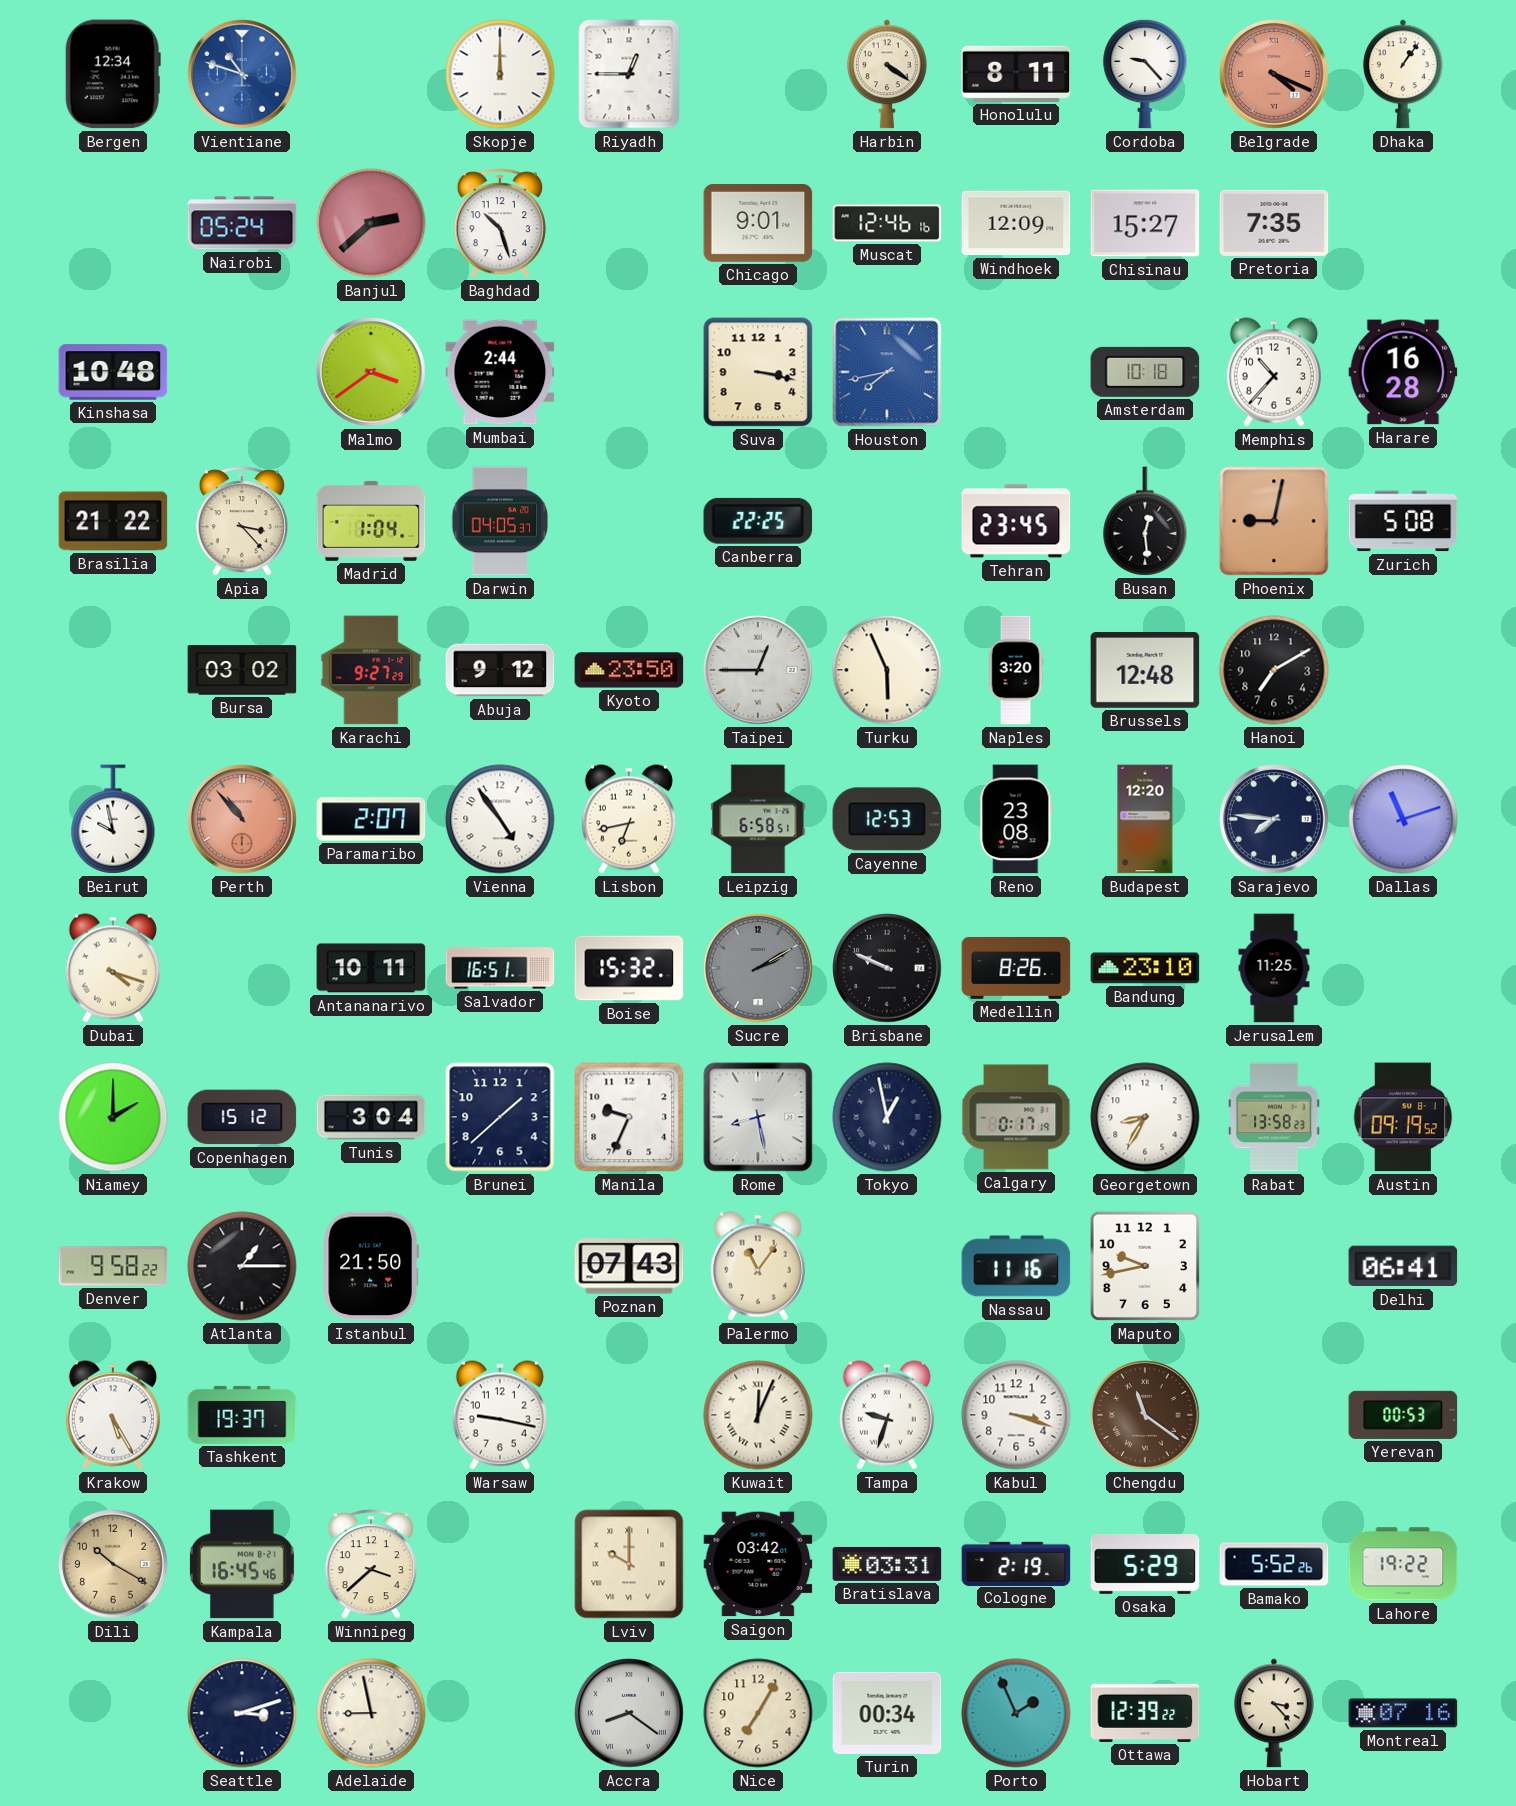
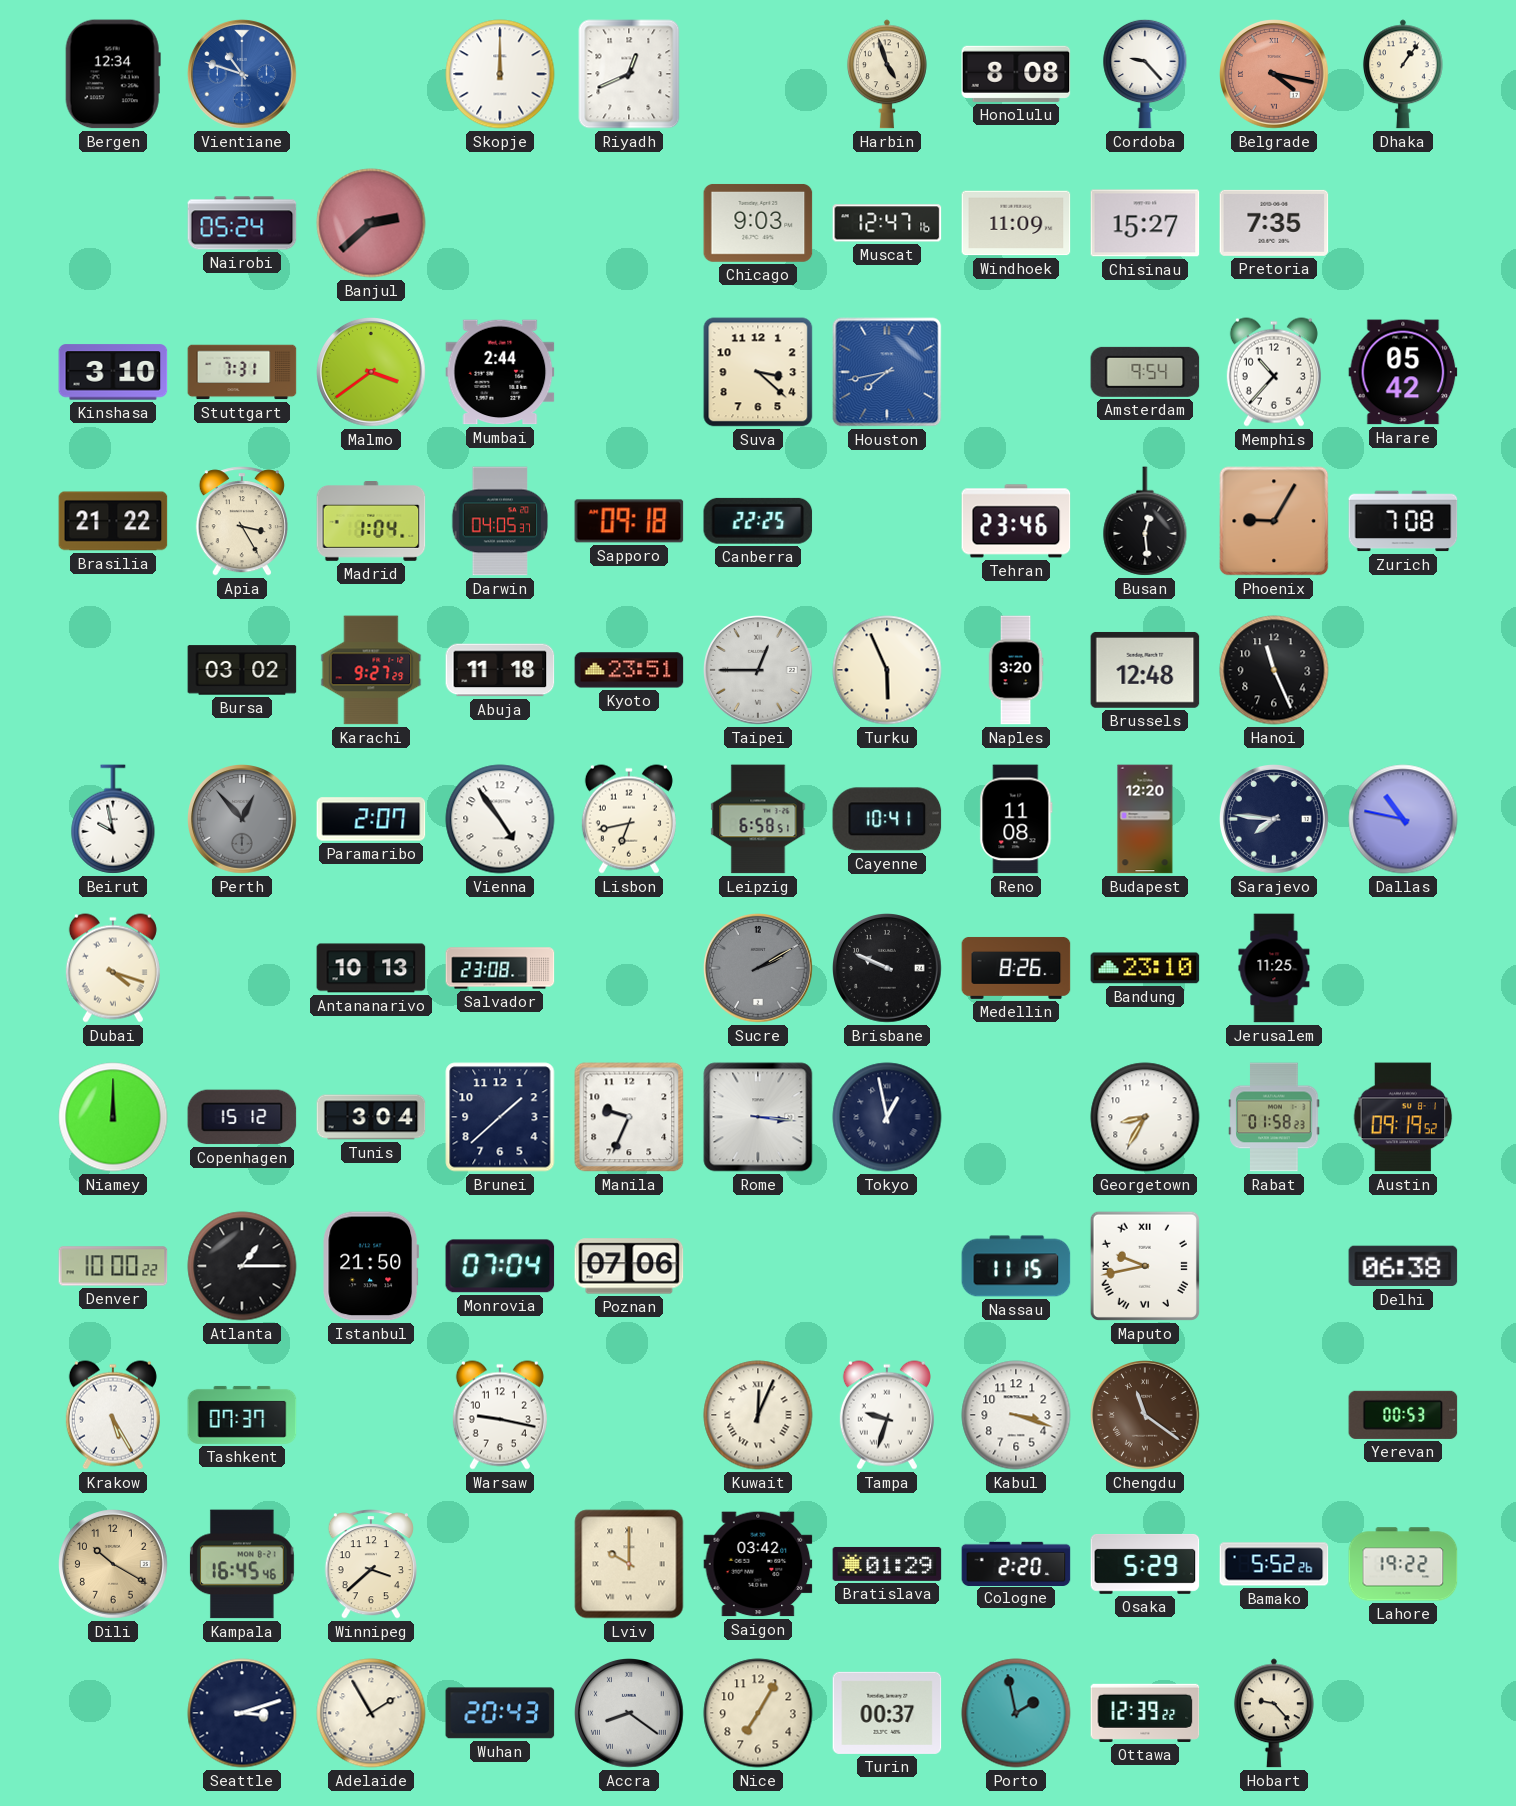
Riyadh: 12:45 -> 12:41
Harbin: 4:21 -> 4:57
Honolulu: 8:11 -> 8:08
Belgrade: 4:19 -> 4:17
Baghdad: 10:27 -> none
Chicago: 9:01 -> 9:03
Muscat: 12:46 -> 12:47
Windhoek: 12:09 -> 11:09
Kinshasa: 10:48 -> 3:10
Stuttgart: none -> 7:31
Suva: 3:17 -> 3:22
Amsterdam: 10:18 -> 9:54
Harare: 16:28 -> 05:42
Apia: 3:23 -> 3:25
Sapporo: none -> 09:18
Tehran: 23:45 -> 23:46
Phoenix: 9:02 -> 9:05
Zurich: 5:08 -> 7:08
Abuja: 9:12 -> 11:18
Kyoto: 23:50 -> 23:51
Hanoi: 7:10 -> 11:26
Perth: 10:53 -> 12:53
Perth dial: salmon -> grey
Cayenne: 12:53 -> 10:41
Reno: 23:08 -> 11:08
Dallas: 11:12 -> 10:47
Antananarivo: 10:11 -> 10:13
Salvador: 16:51 -> 23:08
Boise: 15:32 -> none
Niamey: 2:00 -> 12:00
Rome: 8:28 -> 3:16
Calgary: 0:17 -> none
Rabat: 13:58 -> 01:58
Denver: 9:58 -> 10:00
Monrovia: none -> 07:04
Poznan: 07:43 -> 07:06
Palermo: 11:06 -> none
Nassau: 11:16 -> 11:15
Maputo numerals: Arabic -> Roman
Delhi: 06:41 -> 06:38
Tashkent: 19:37 -> 07:37
Bratislava: 03:31 -> 01:29
Cologne: 2:19 -> 2:20
Adelaide: 8:58 -> 1:55
Wuhan: none -> 20:43
Turin: 00:34 -> 00:37
Porto: 1:56 -> 1:58
Hobart: 3:23 -> 9:23
Montreal: 07:16 -> none
